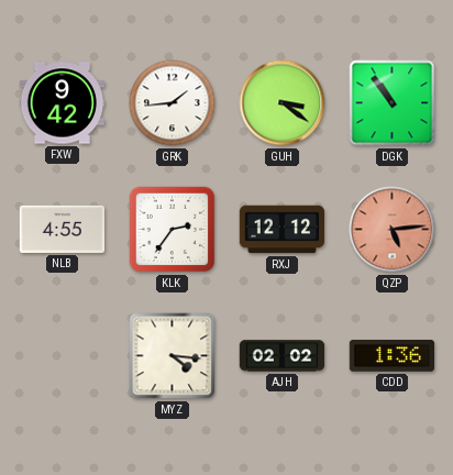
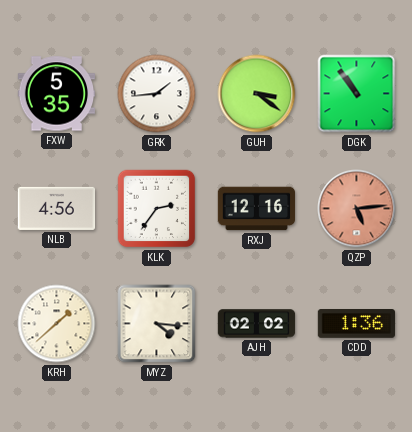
FXW: 9:42 -> 5:35
NLB: 4:55 -> 4:56
RXJ: 12:12 -> 12:16
KRH: none -> 1:38
